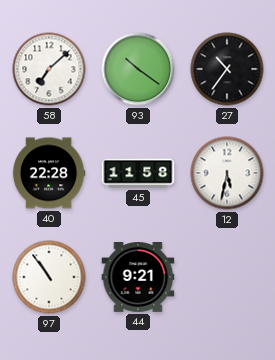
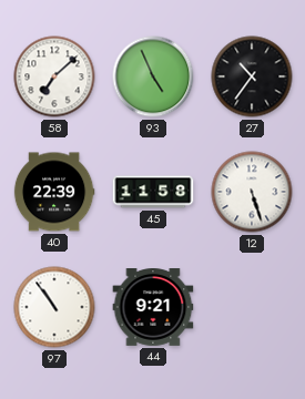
93: 10:21 -> 4:56
40: 22:28 -> 22:39
12: 5:32 -> 5:27
